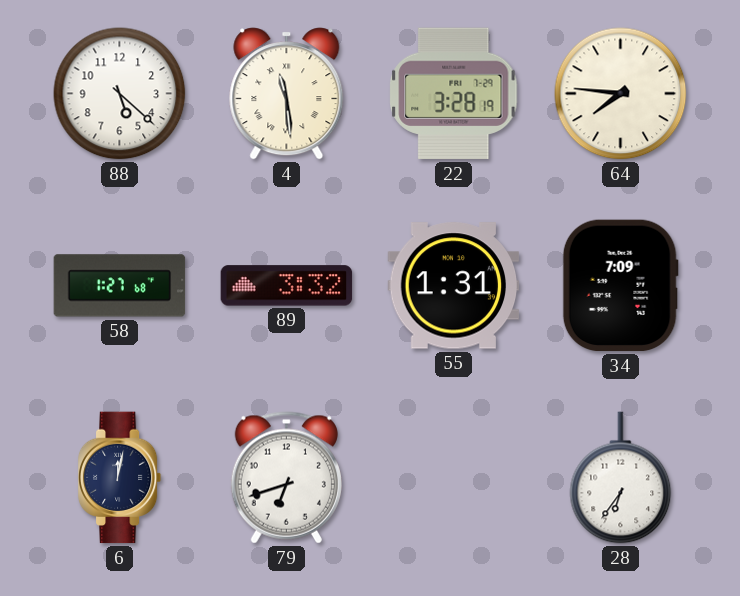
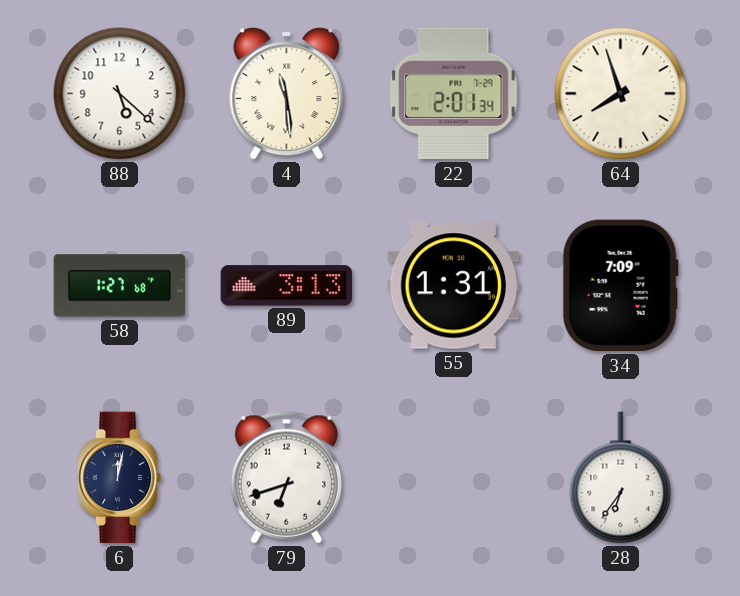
22: 3:28 -> 2:01
64: 7:46 -> 7:57
89: 3:32 -> 3:13
